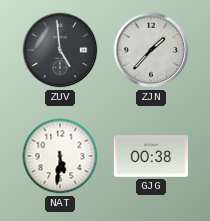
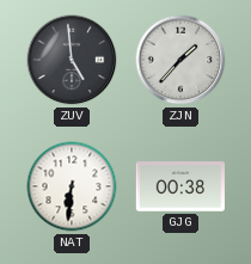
NAT: 5:31 -> 6:31
